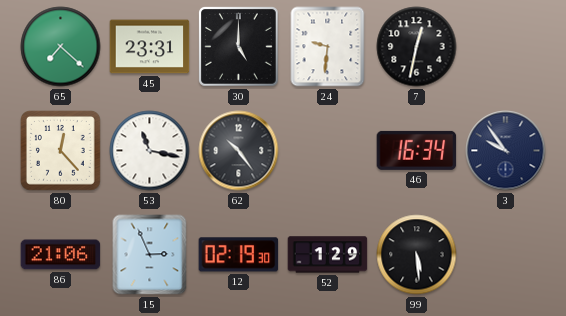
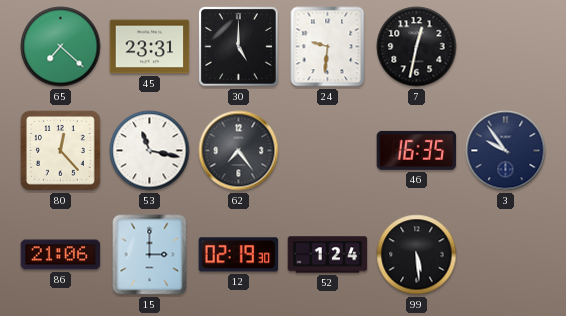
62: 10:24 -> 7:24
46: 16:34 -> 16:35
15: 2:56 -> 3:00
52: 1:29 -> 1:24
